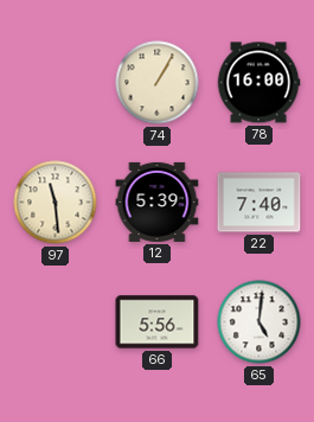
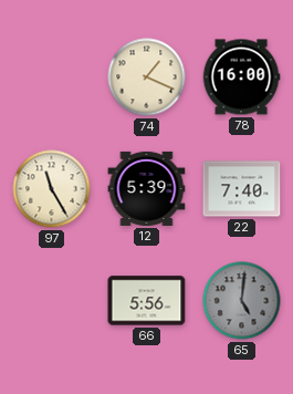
74: 1:05 -> 1:19
97: 11:29 -> 11:25
65 dial: white -> grey
